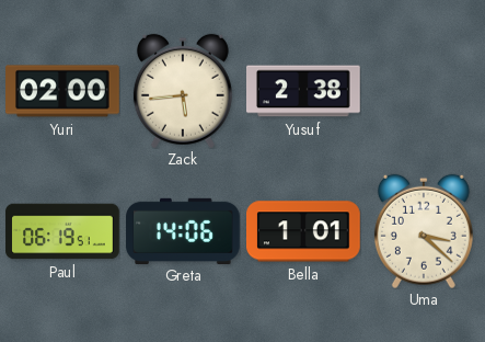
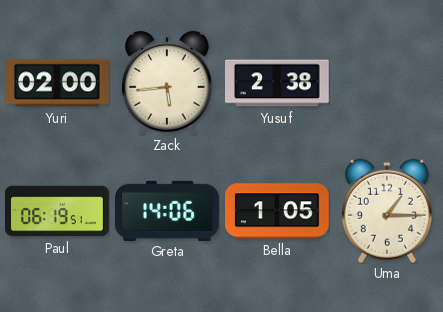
Bella: 1:01 -> 1:05
Uma: 3:22 -> 1:15
